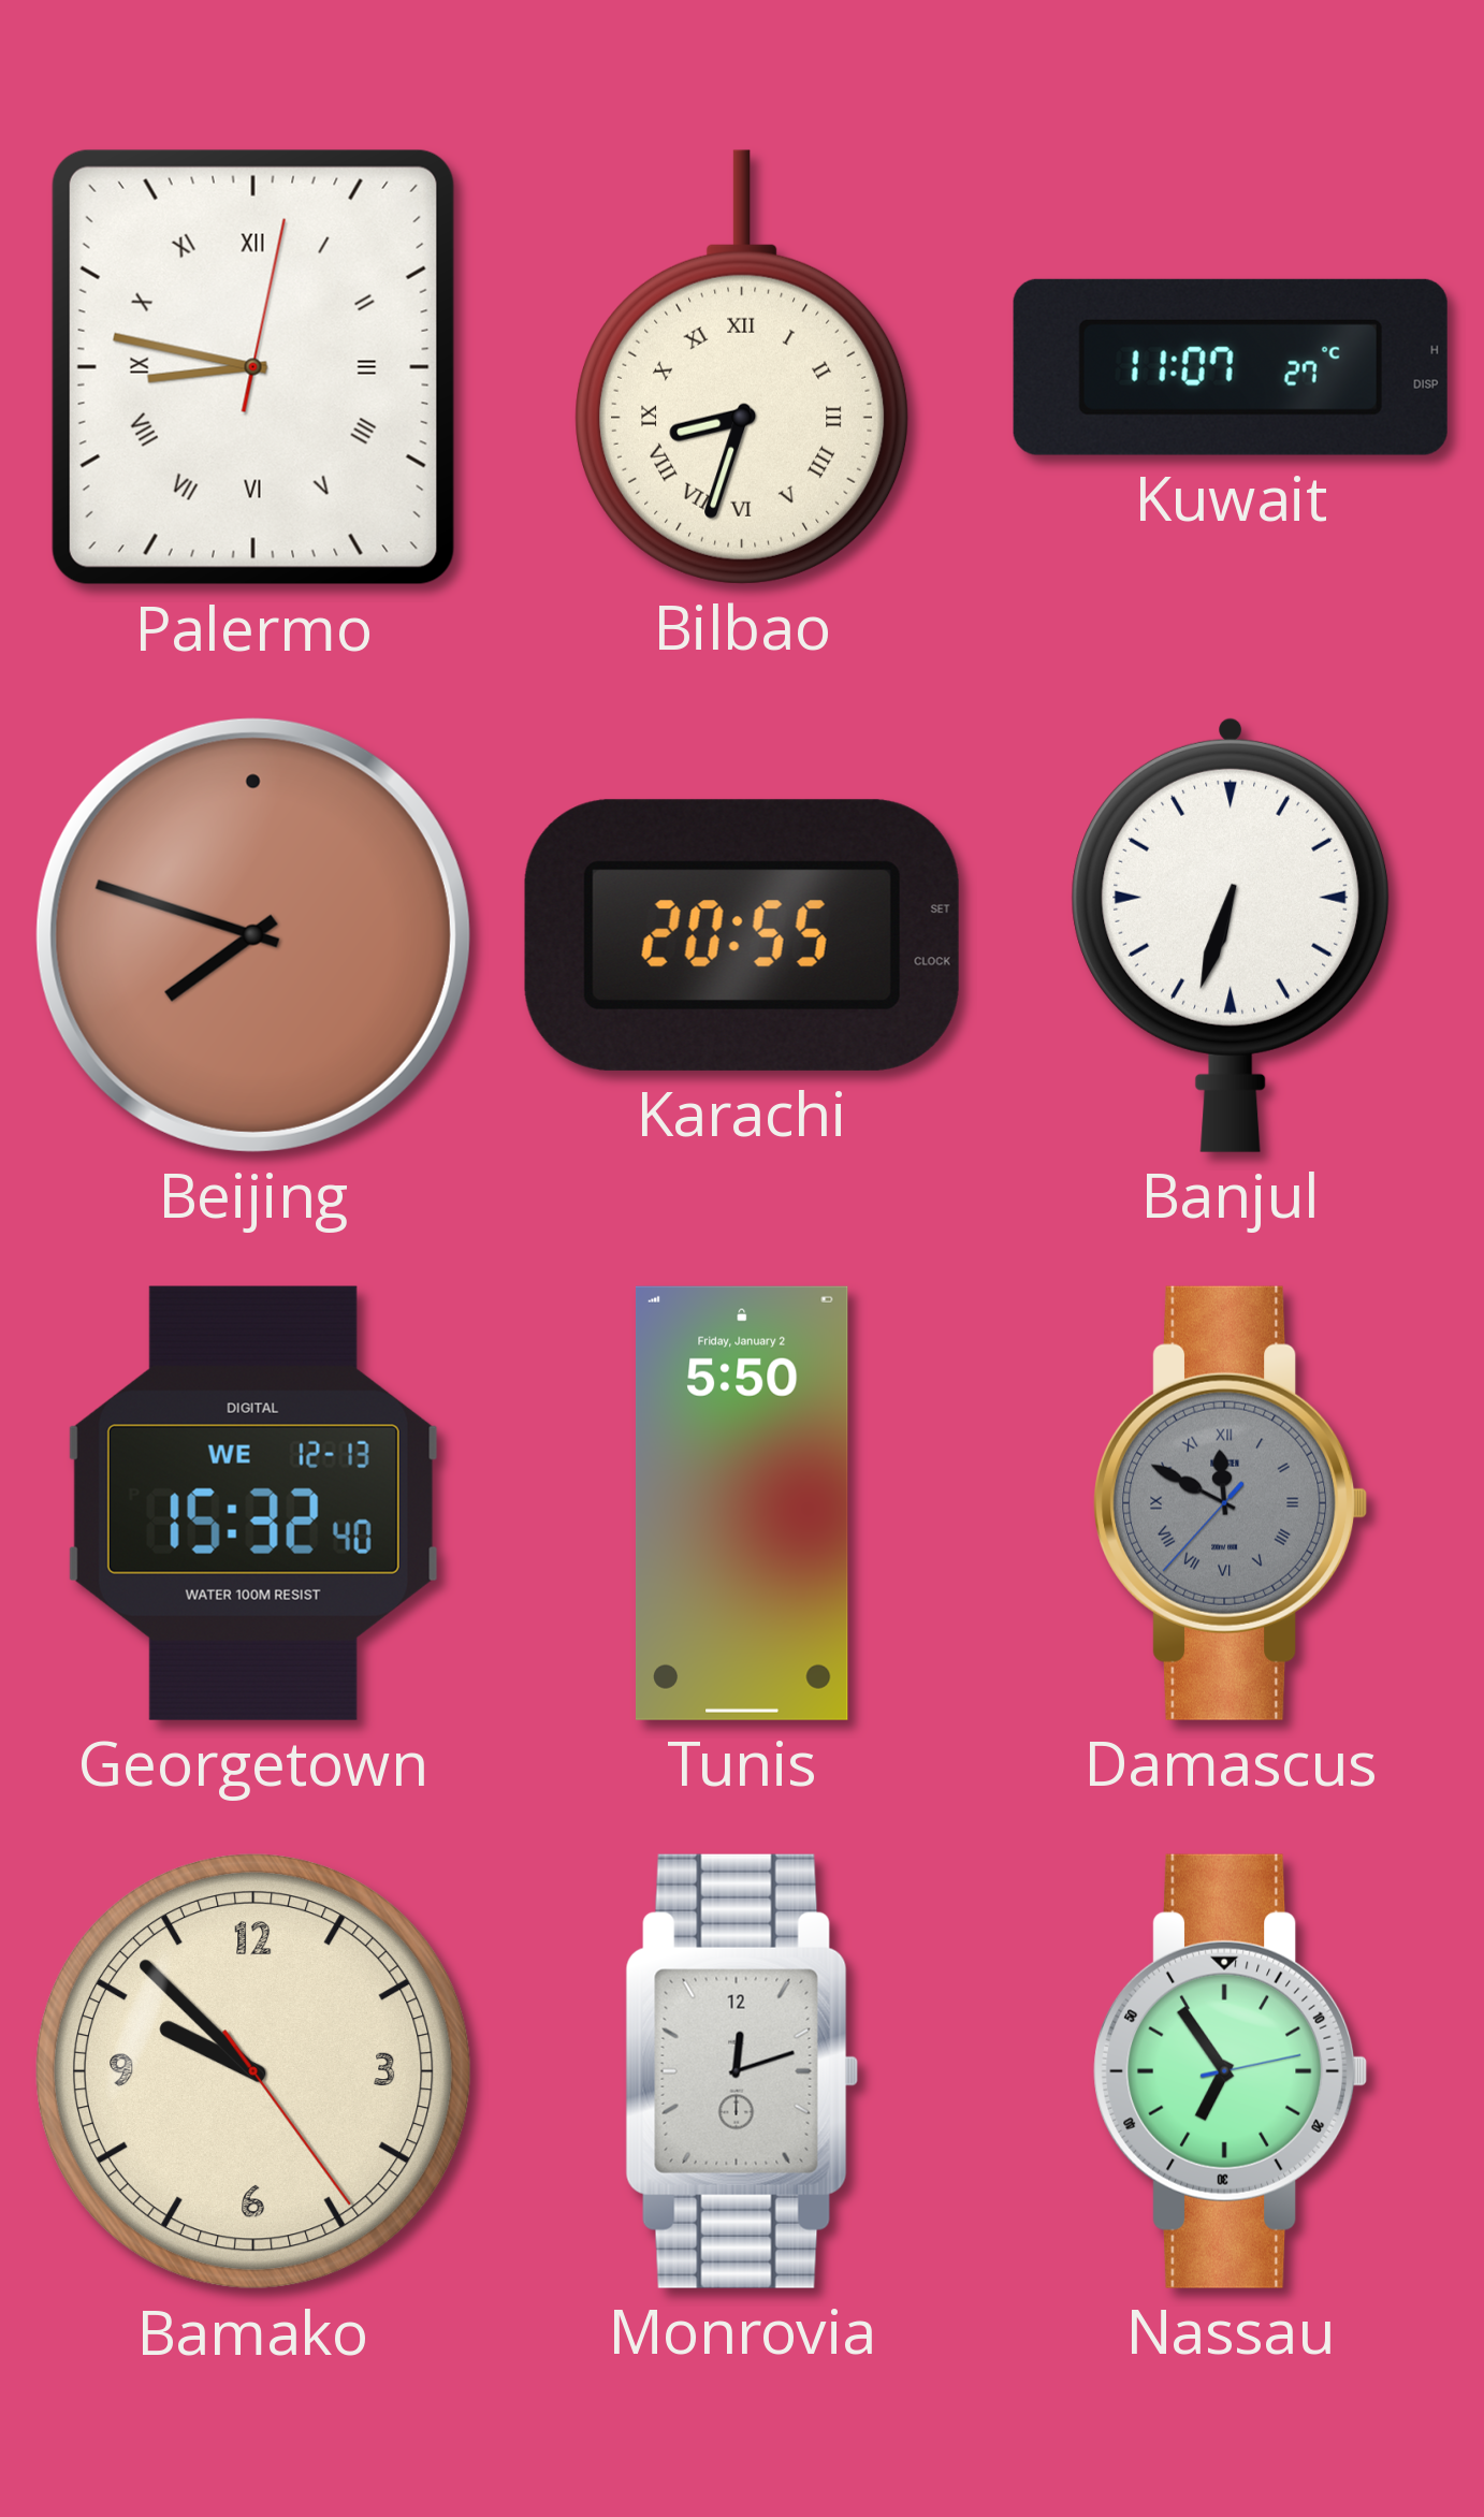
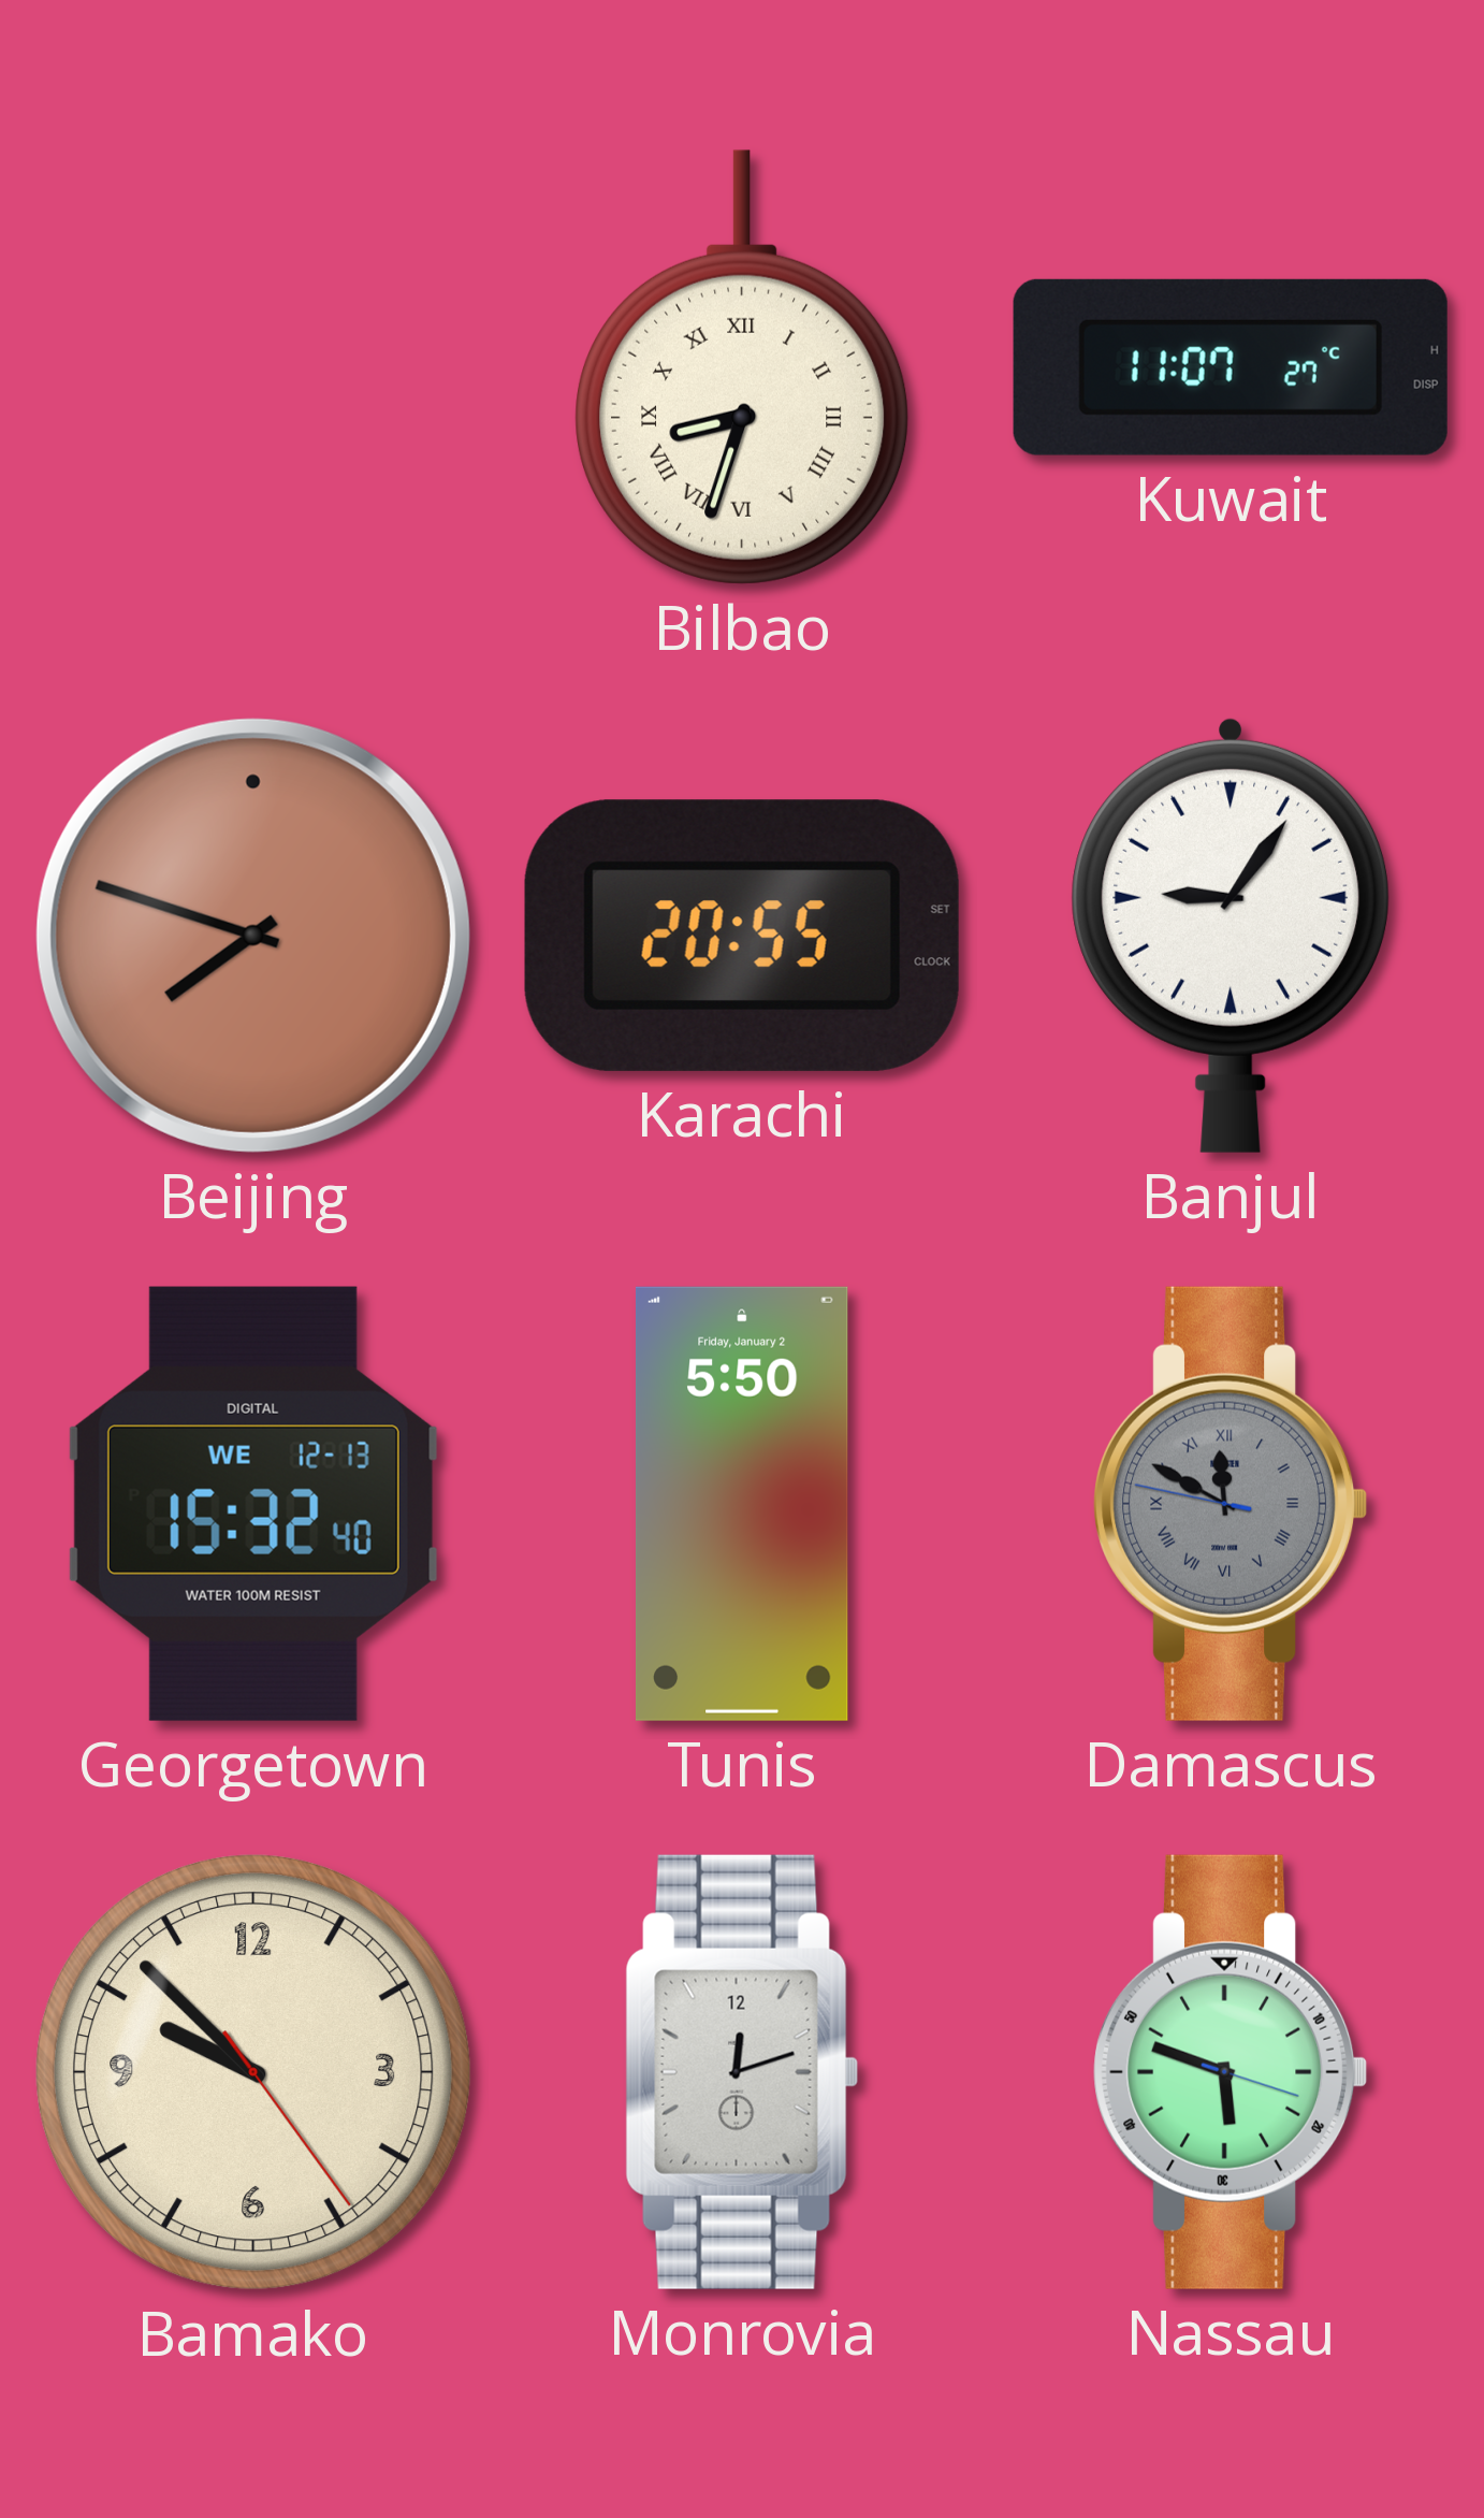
Palermo: 8:47 -> none
Banjul: 6:33 -> 9:06
Damascus: 11:49:37 -> 11:49:47
Nassau: 6:54 -> 5:48
